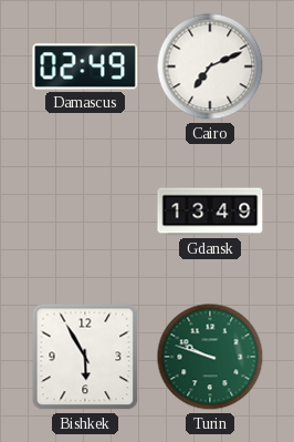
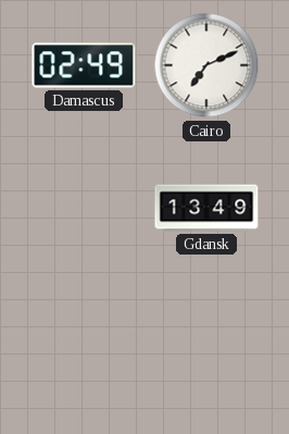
Bishkek: 5:55 -> none
Turin: 9:48 -> none
